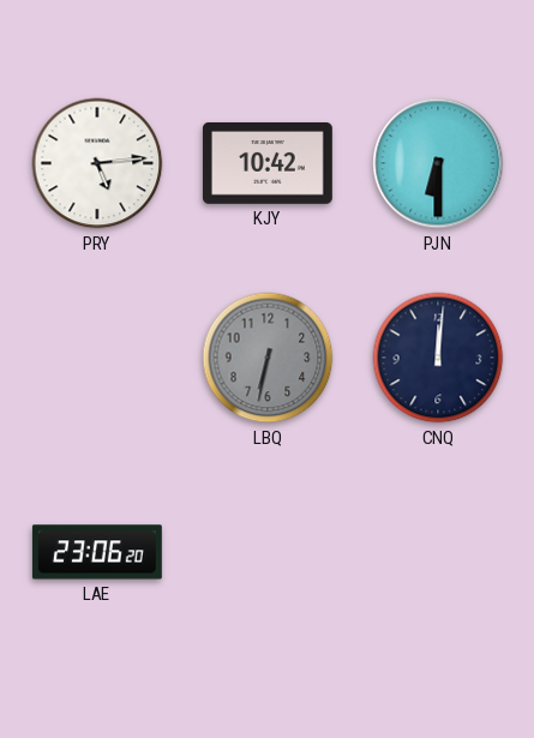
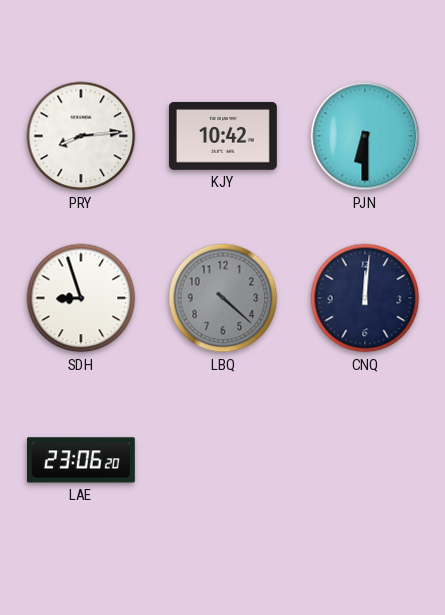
PRY: 5:14 -> 8:14
SDH: none -> 8:57
LBQ: 6:32 -> 4:22
